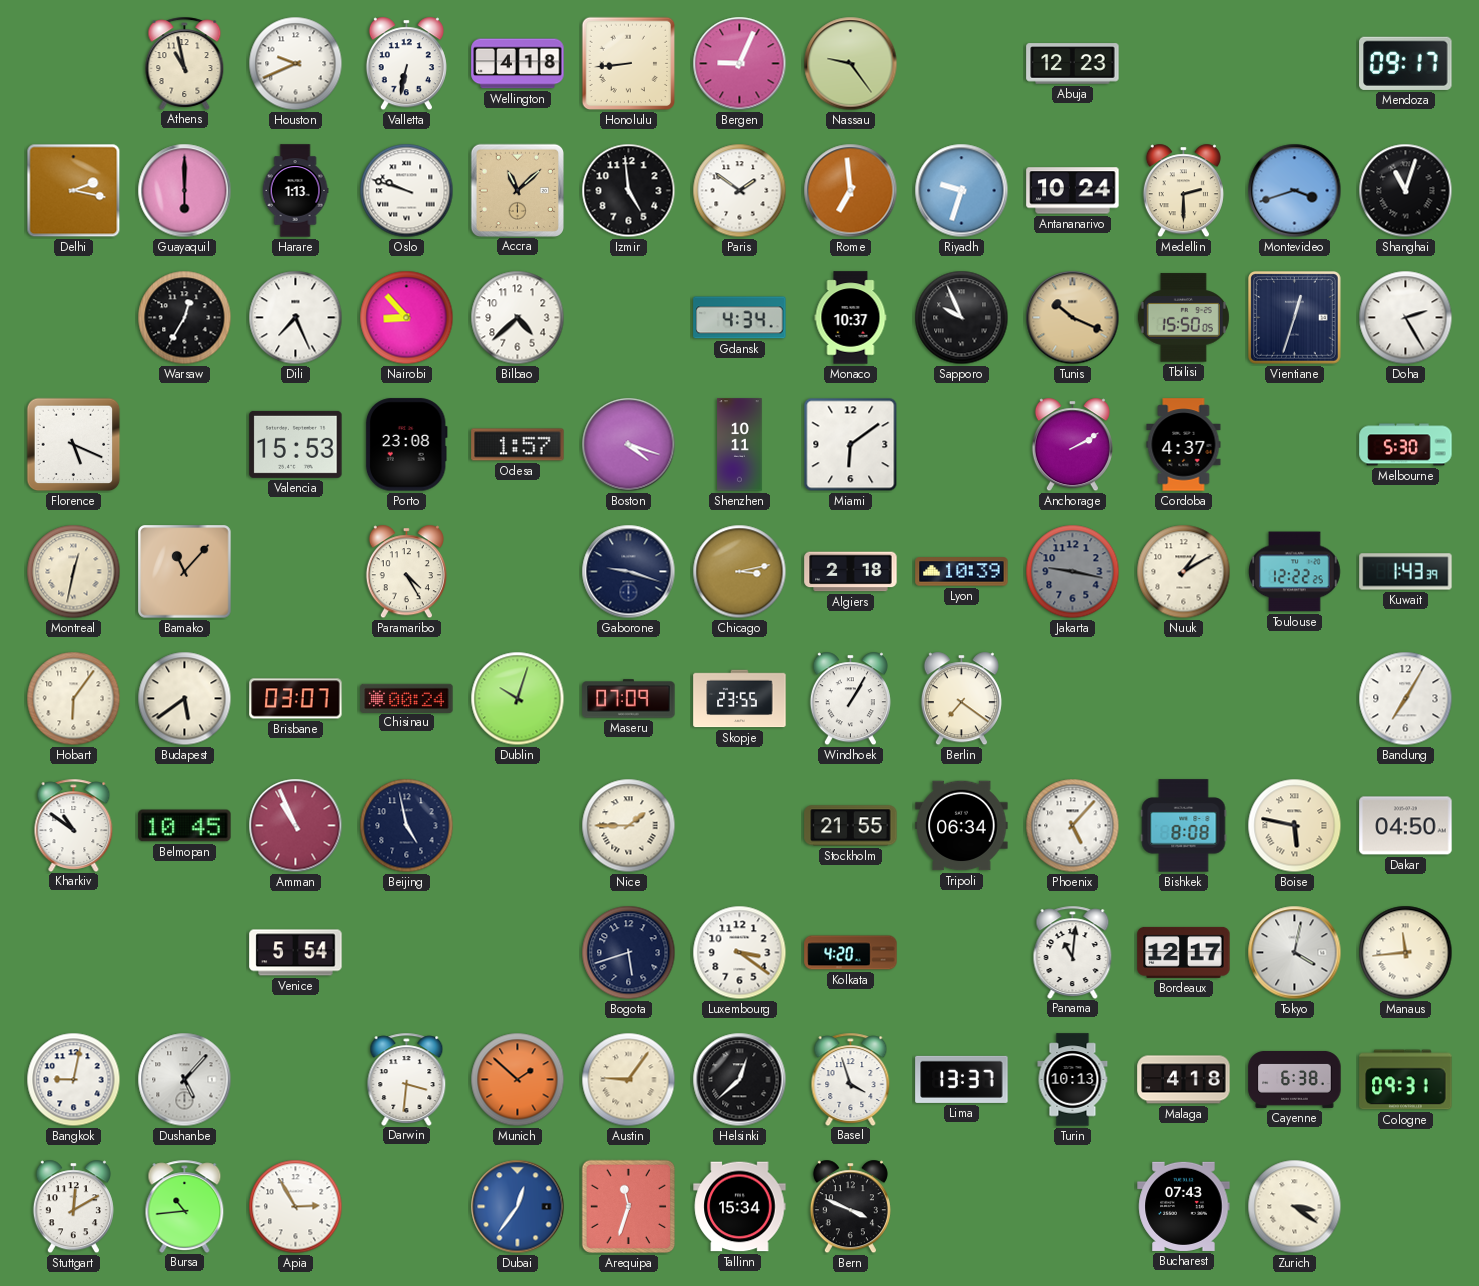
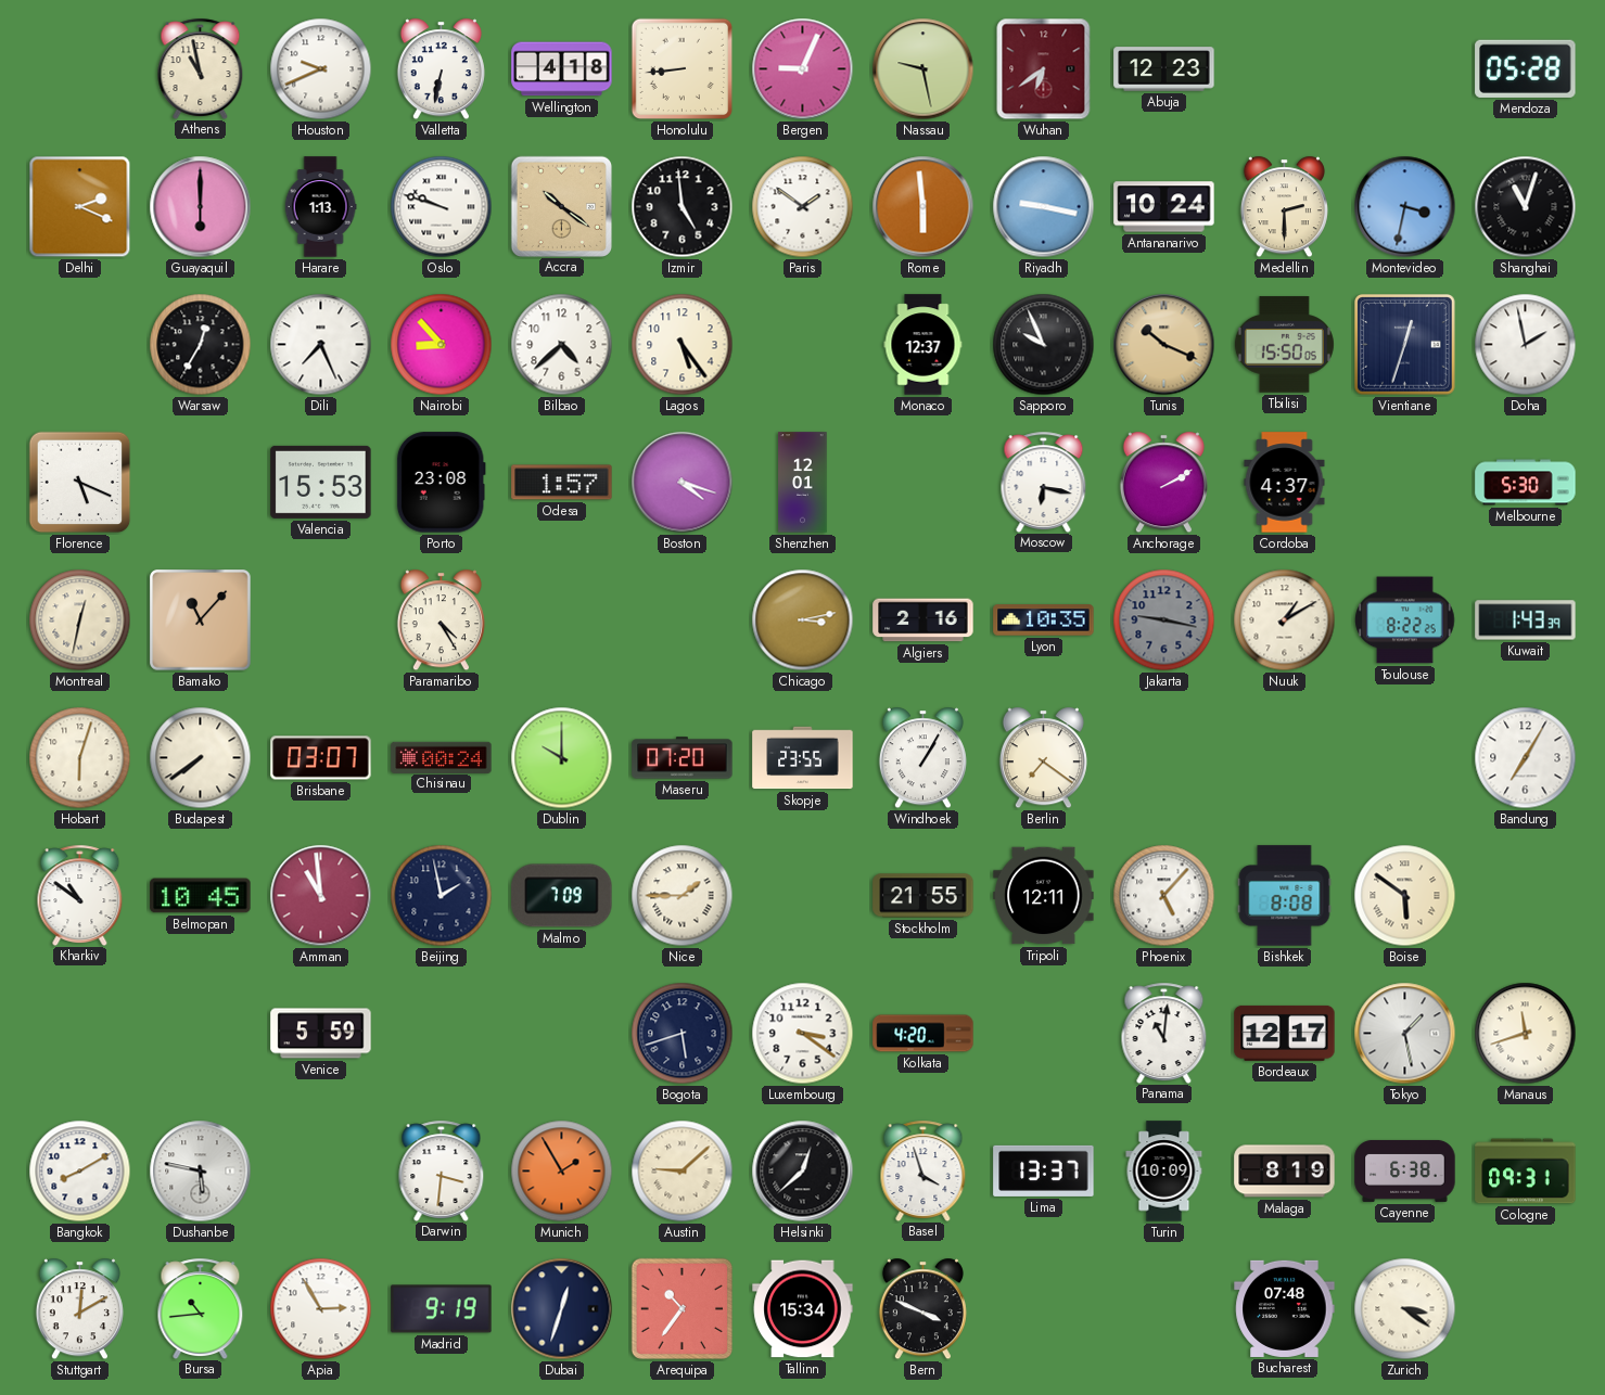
Nassau: 9:24 -> 9:28
Wuhan: none -> 6:39
Mendoza: 09:17 -> 05:28
Delhi: 2:17 -> 2:19
Accra: 11:08 -> 10:21
Rome: 6:59 -> 5:59
Riyadh: 9:33 -> 9:17
Montevideo: 3:42 -> 3:32
Lagos: none -> 5:24
Gdansk: 4:34 -> none
Monaco: 10:37 -> 12:37
Doha: 2:25 -> 1:58
Shenzhen: 10:11 -> 12:01
Miami: 6:09 -> none
Moscow: none -> 6:17
Gaborone: 9:18 -> none
Algiers: 2:18 -> 2:16
Lyon: 10:39 -> 10:35
Toulouse: 12:22 -> 8:22
Hobart: 6:06 -> 6:03
Budapest: 5:39 -> 7:39
Dublin: 10:03 -> 10:00
Maseru: 07:09 -> 07:20
Amman: 10:56 -> 10:59
Beijing: 4:58 -> 1:58
Malmo: none -> 7:09
Tripoli: 06:34 -> 12:11
Boise: 5:47 -> 5:51
Dakar: 04:50 -> none
Venice: 5:54 -> 5:59
Tokyo: 4:02 -> 1:28
Manaus: 11:44 -> 11:42
Bangkok: 9:02 -> 8:10
Dushanbe: 5:07 -> 5:47
Munich: 1:52 -> 1:55
Austin: 9:06 -> 9:08
Turin: 10:13 -> 10:09
Malaga: 4:18 -> 8:19
Madrid: none -> 9:19
Dubai: 12:36 -> 12:33
Dubai dial: blue -> navy
Arequipa: 11:33 -> 10:36
Bucharest: 07:43 -> 07:48
